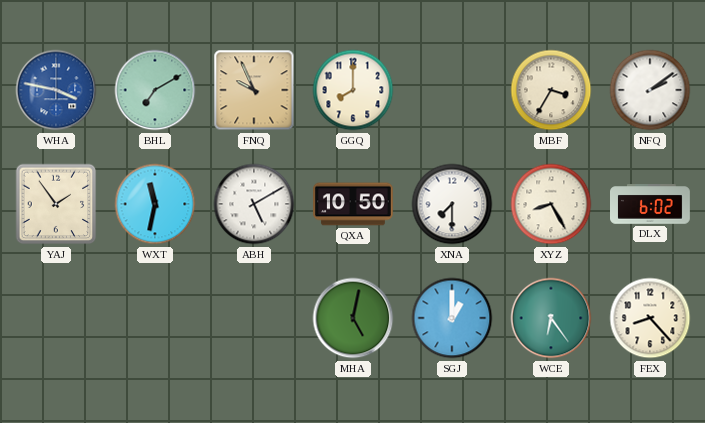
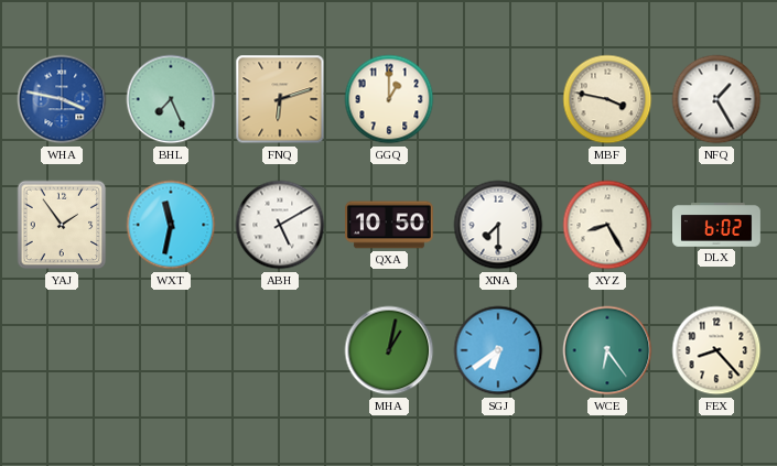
BHL: 7:10 -> 7:26
FNQ: 9:56 -> 6:12
GGQ: 8:00 -> 1:00
MBF: 3:35 -> 3:47
NFQ: 2:09 -> 1:25
MHA: 5:02 -> 1:02
SGJ: 1:00 -> 6:39
